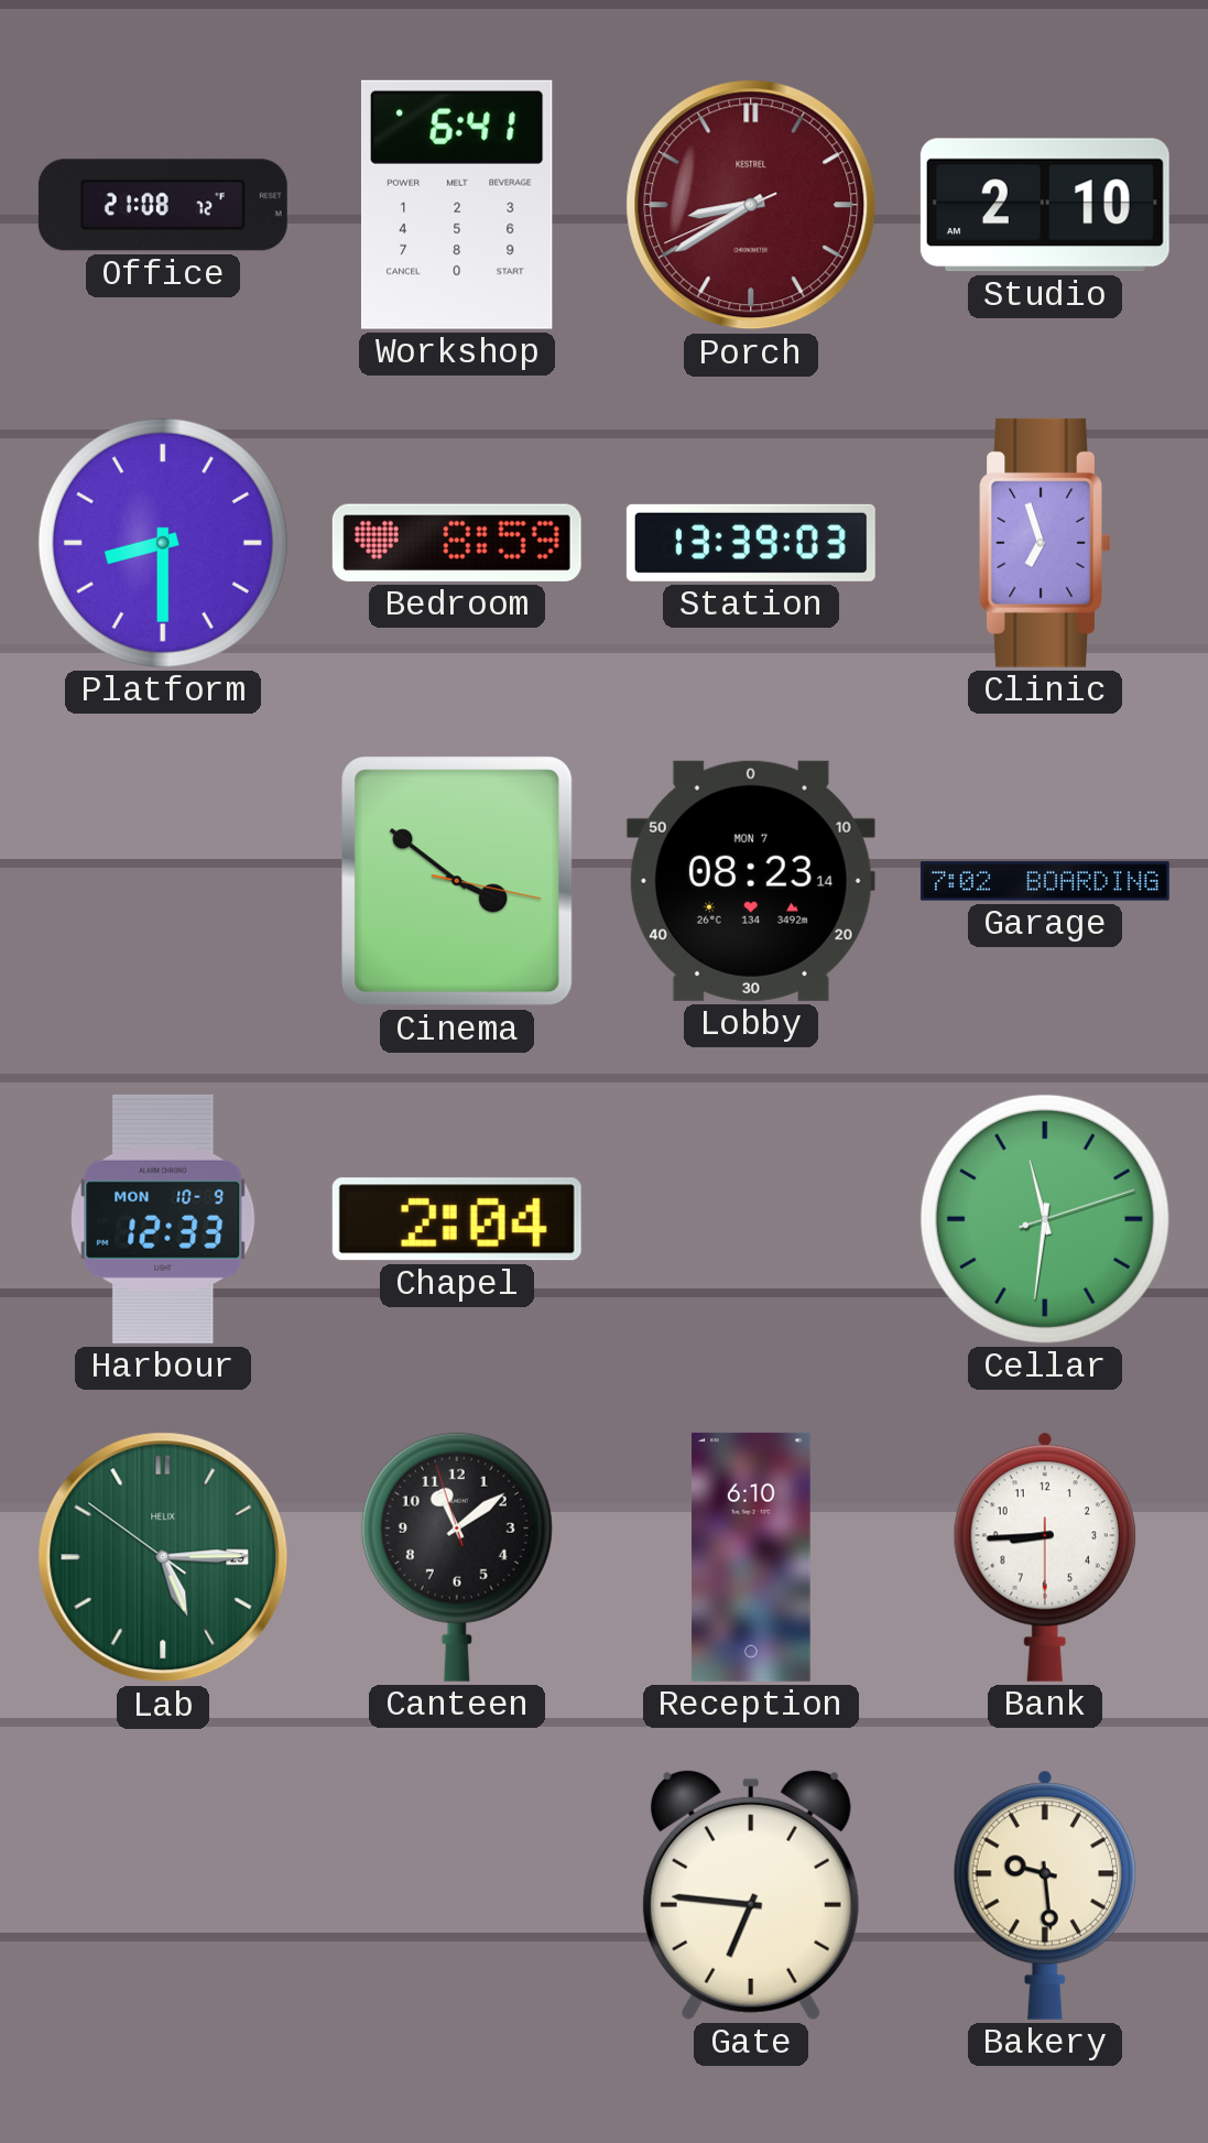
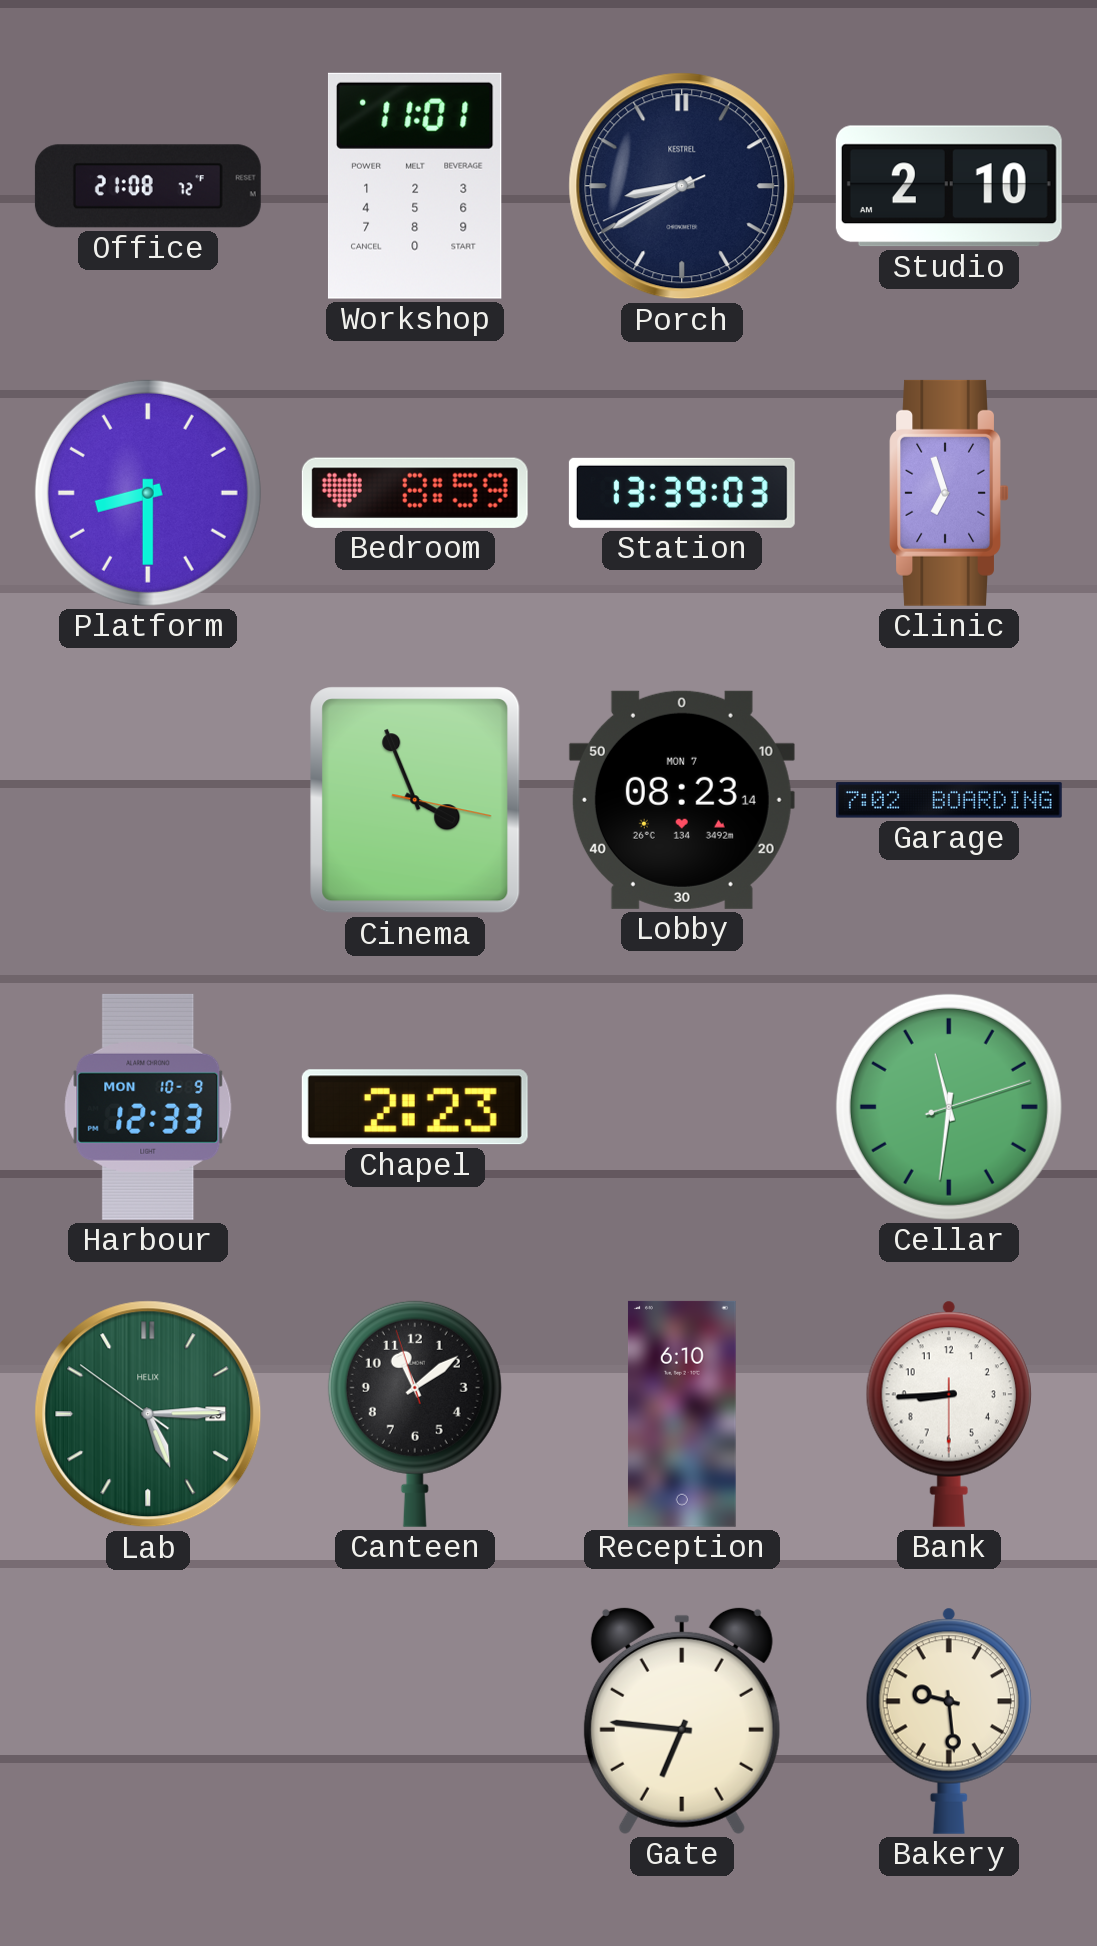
Workshop: 6:41 -> 11:01
Porch dial: burgundy -> navy
Cinema: 3:51 -> 3:56
Chapel: 2:04 -> 2:23
